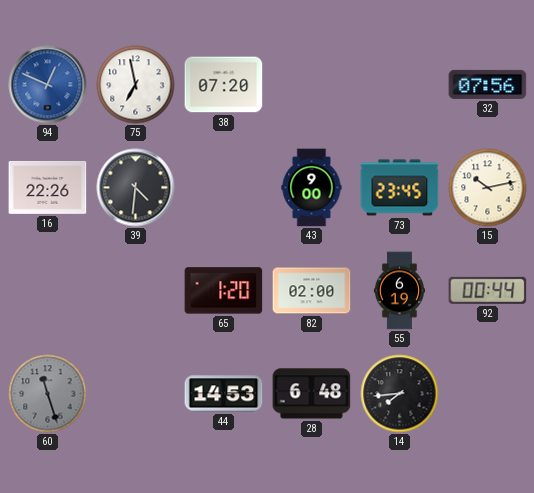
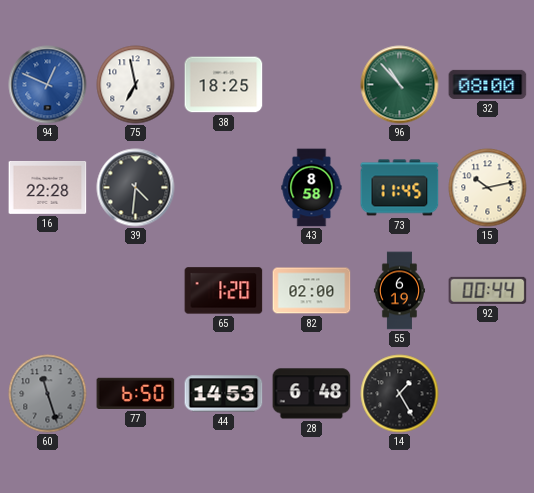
38: 07:20 -> 18:25
96: none -> 10:53
32: 07:56 -> 08:00
16: 22:26 -> 22:28
43: 9:00 -> 8:58
73: 23:45 -> 11:45
77: none -> 6:50
14: 7:44 -> 1:25
